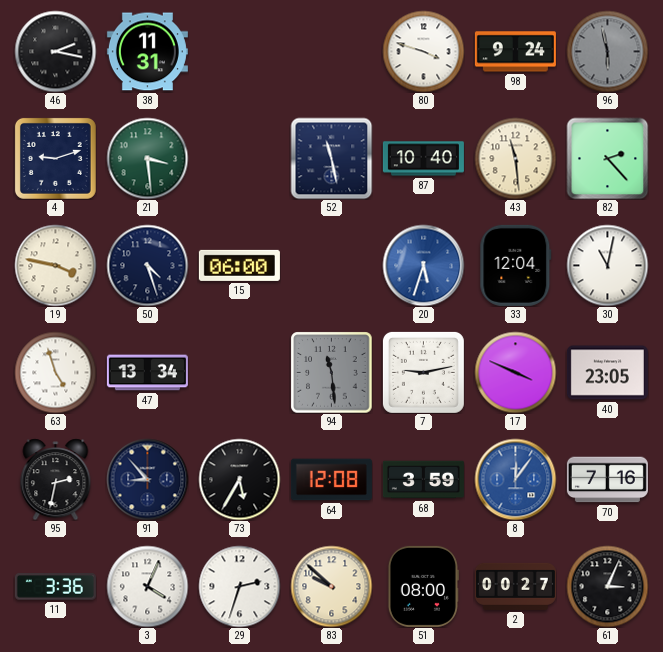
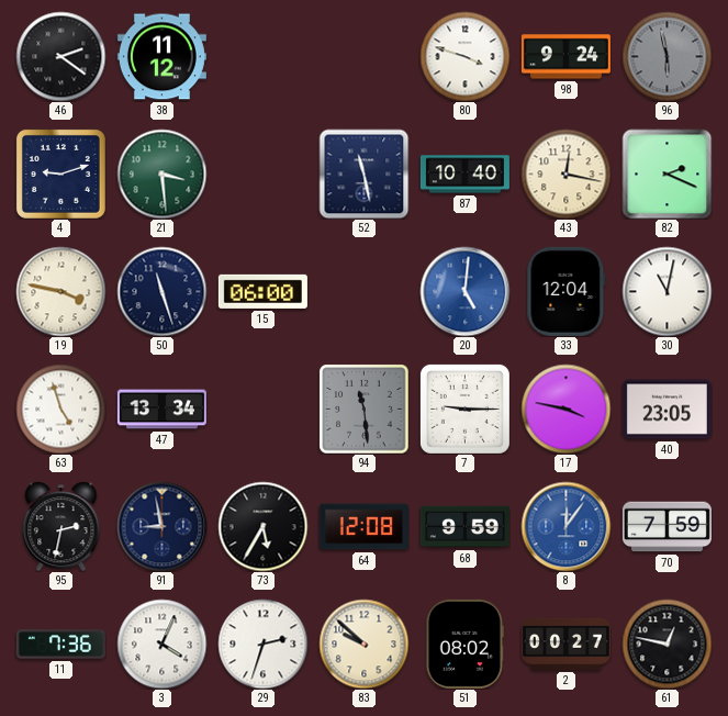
46: 2:17 -> 2:21
38: 11:31 -> 11:12
43: 11:29 -> 12:17
82: 2:23 -> 2:19
50: 4:27 -> 11:27
20: 5:33 -> 5:01
7: 9:13 -> 9:15
17: 3:49 -> 3:47
91: 8:53 -> 8:58
68: 3:59 -> 9:59
70: 7:16 -> 7:59
11: 3:36 -> 7:36
51: 08:00 -> 08:02
61: 3:04 -> 12:47
